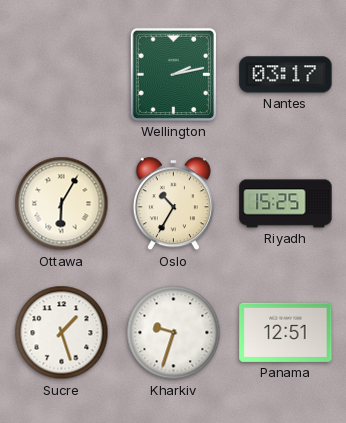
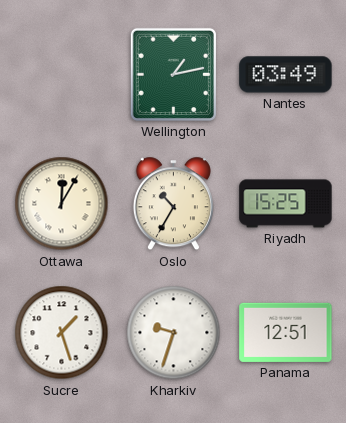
Wellington: 2:13 -> 1:13
Nantes: 03:17 -> 03:49
Ottawa: 6:05 -> 12:05
